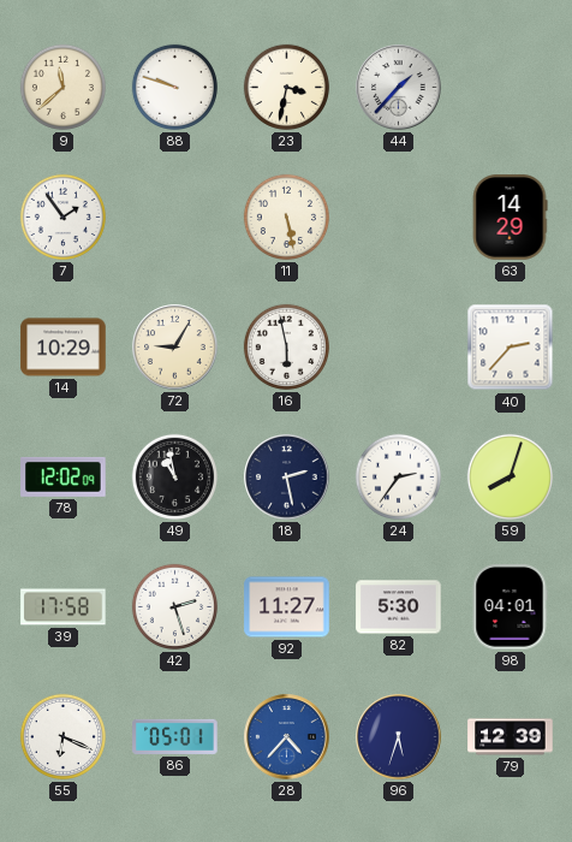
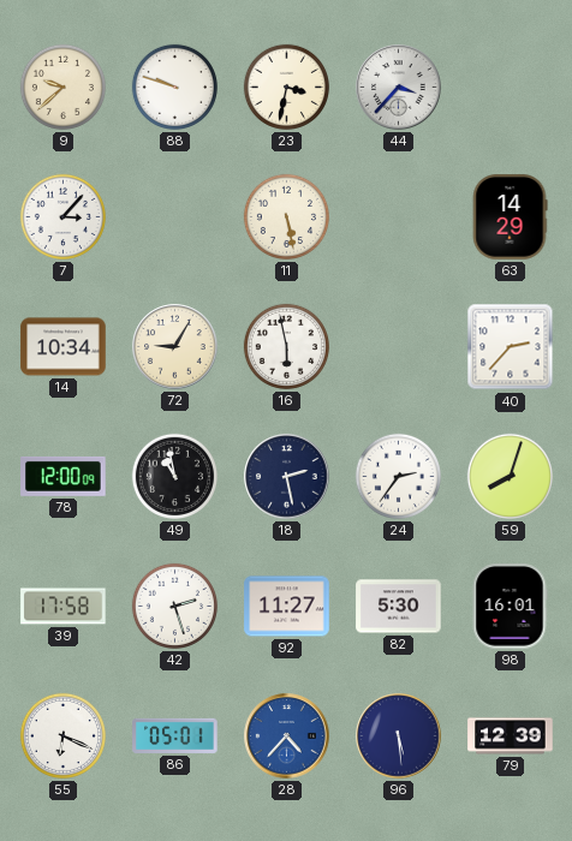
9: 11:38 -> 9:38
44: 1:37 -> 3:37
7: 1:54 -> 3:07
14: 10:29 -> 10:34
78: 12:02 -> 12:00
98: 04:01 -> 16:01
96: 5:33 -> 5:29
